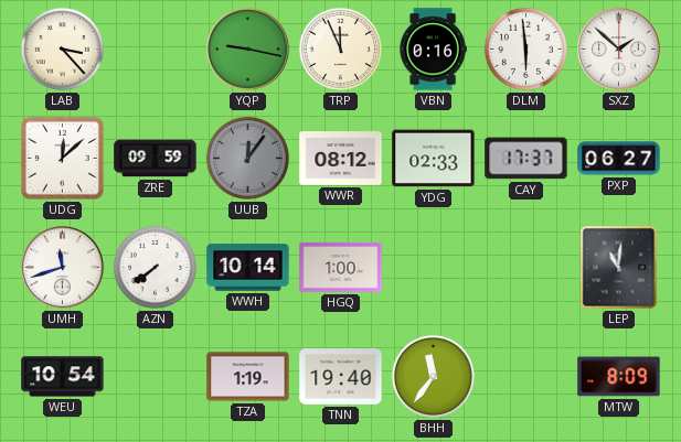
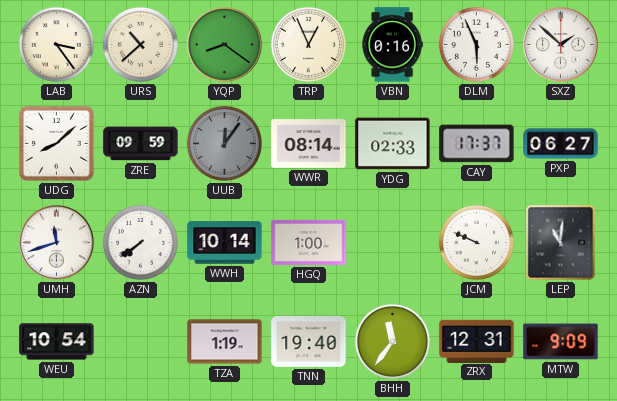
LAB: 3:23 -> 3:24
URS: none -> 10:38
YQP: 9:17 -> 8:21
TRP: 11:56 -> 12:56
DLM: 5:59 -> 5:56
UDG: 12:08 -> 8:08
WWR: 08:12 -> 08:14
JCM: none -> 9:49
ZRX: none -> 12:31
MTW: 8:09 -> 9:09
